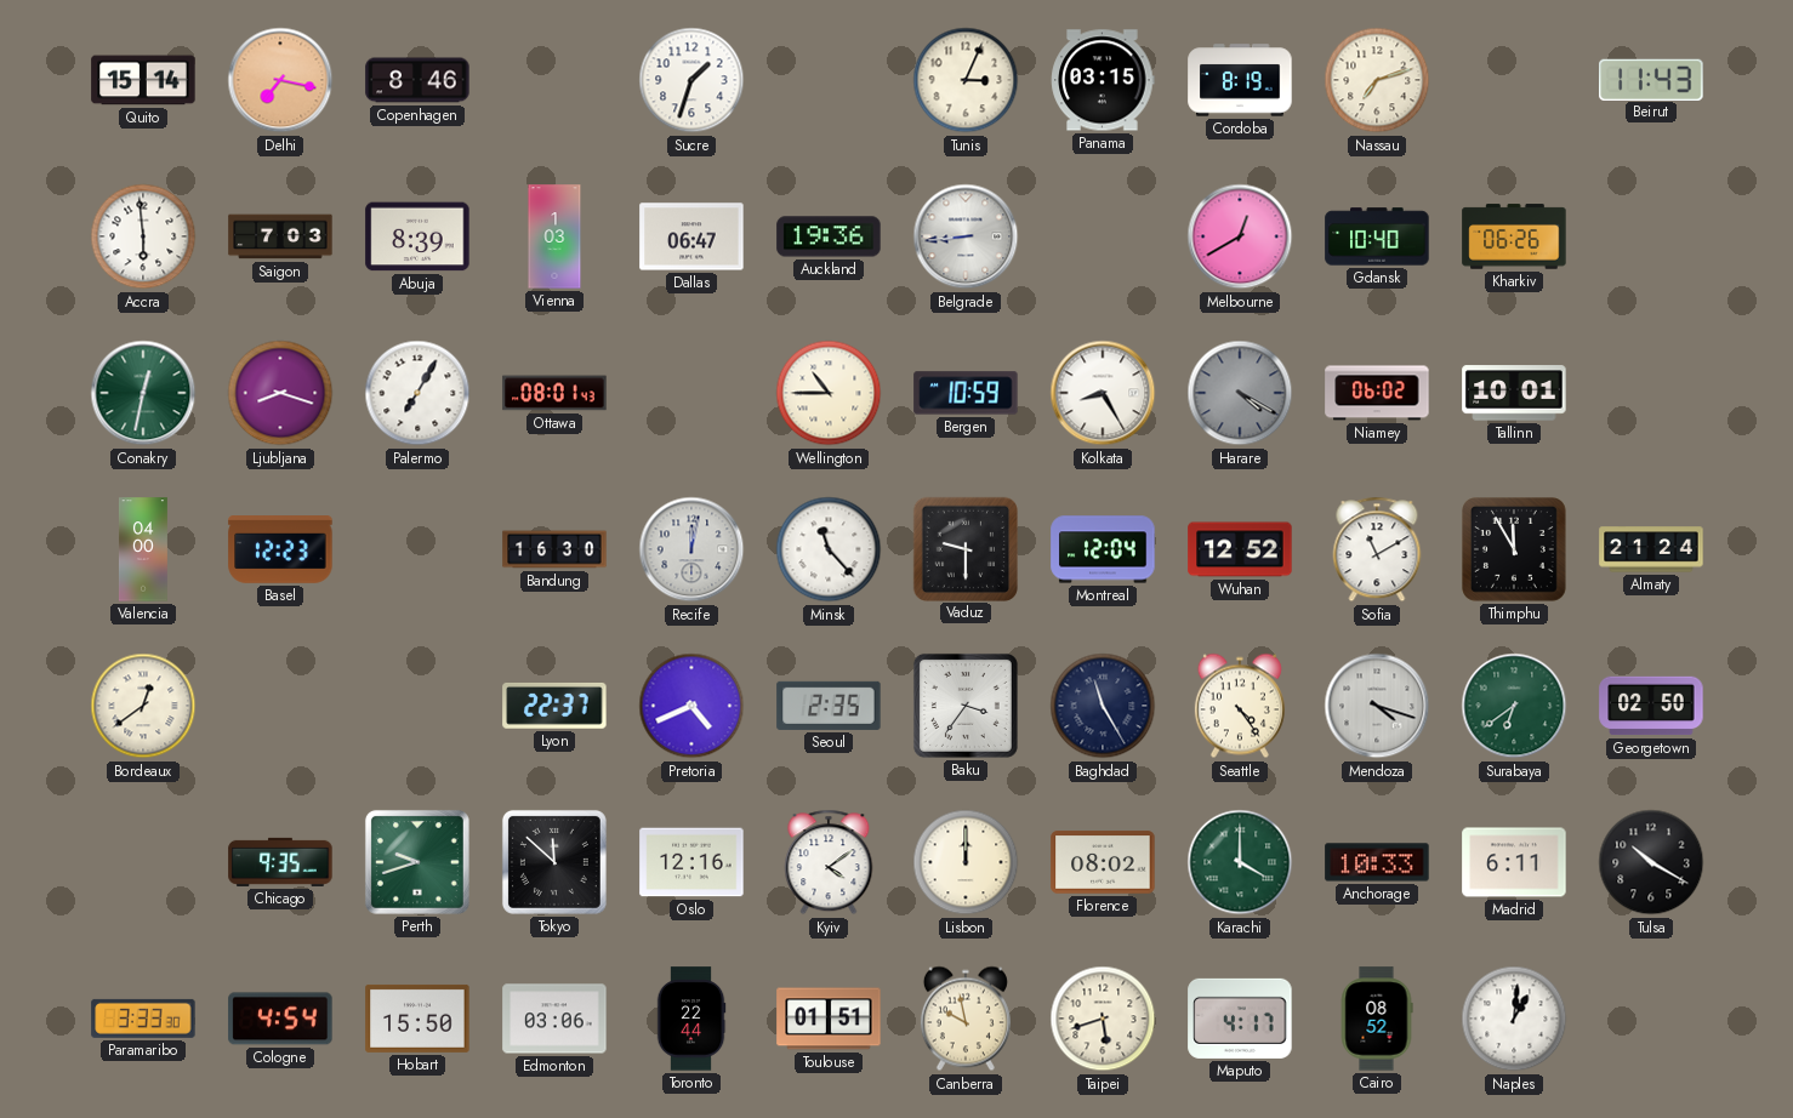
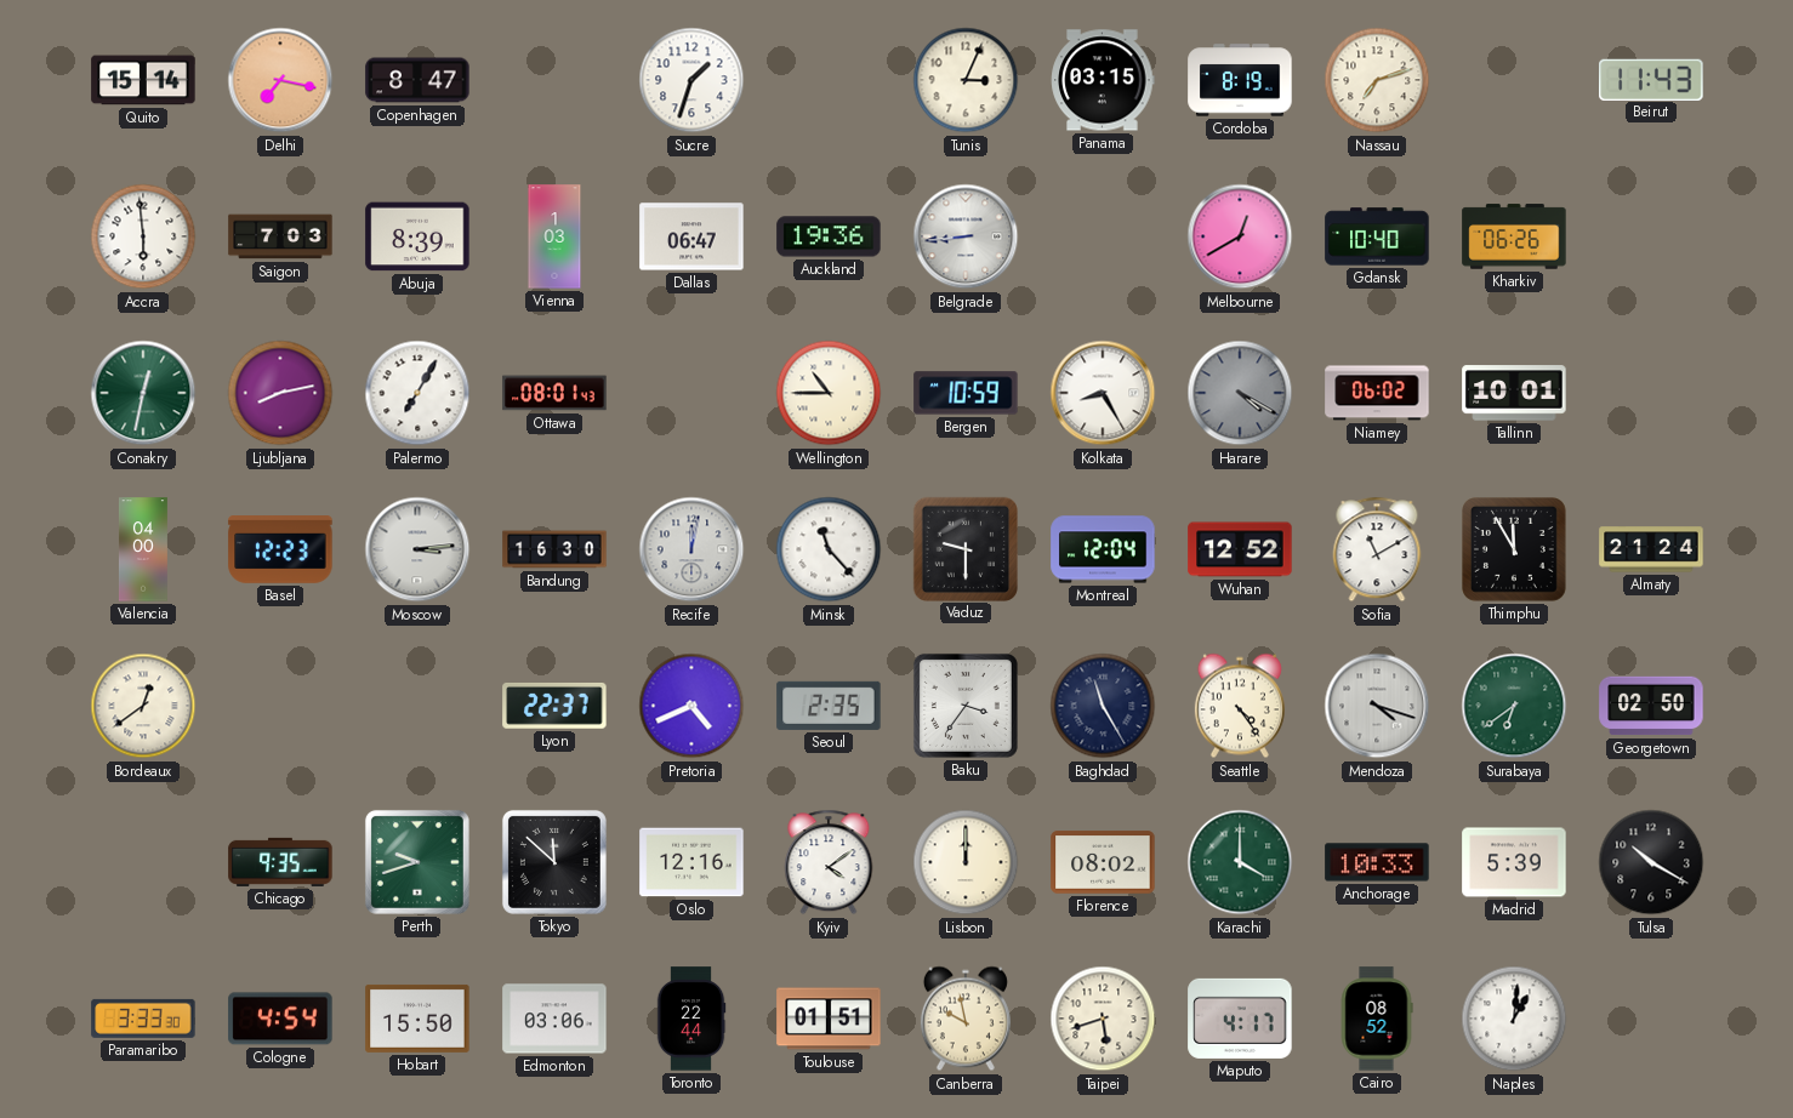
Copenhagen: 8:46 -> 8:47
Ljubljana: 8:18 -> 8:13
Moscow: none -> 3:14
Madrid: 6:11 -> 5:39
